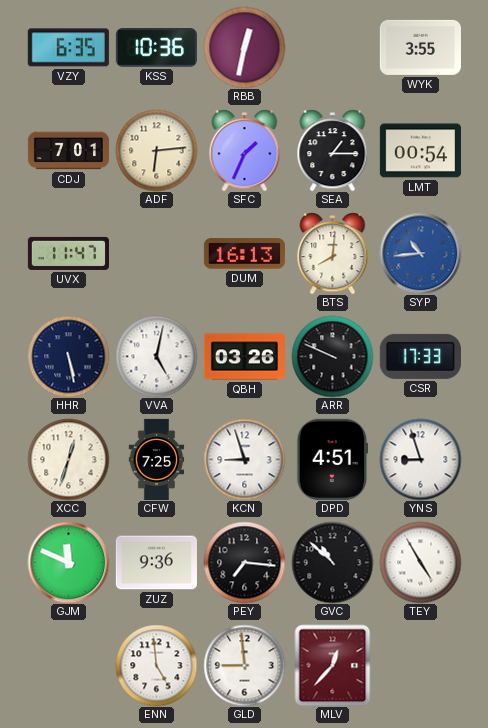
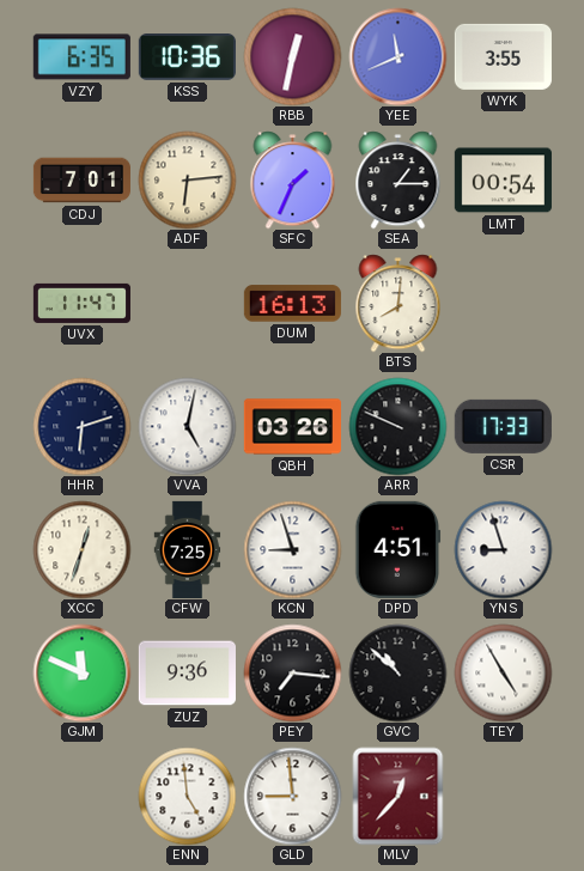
YEE: none -> 11:41
SYP: 10:44 -> none
HHR: 5:28 -> 6:12
